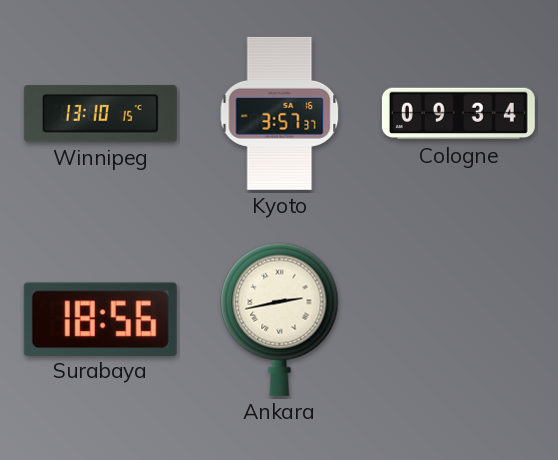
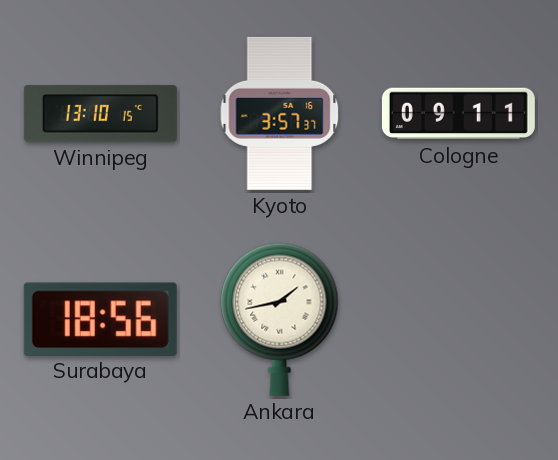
Cologne: 09:34 -> 09:11
Ankara: 2:43 -> 1:43
